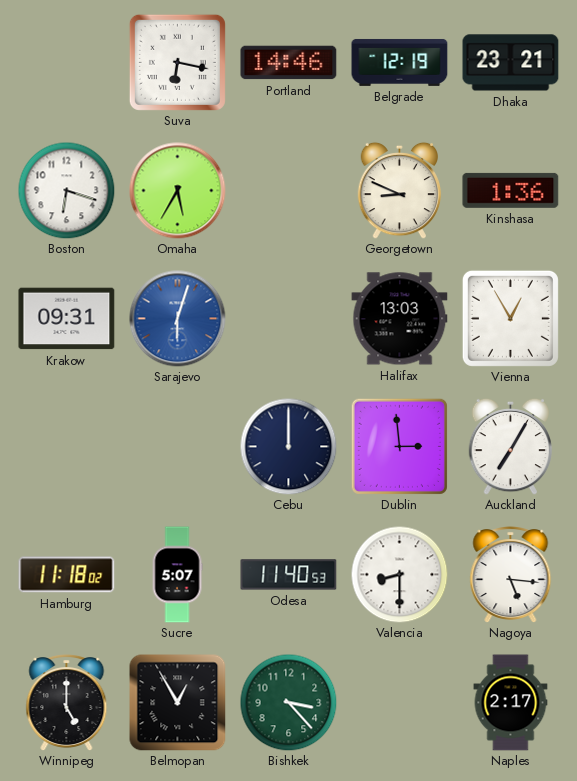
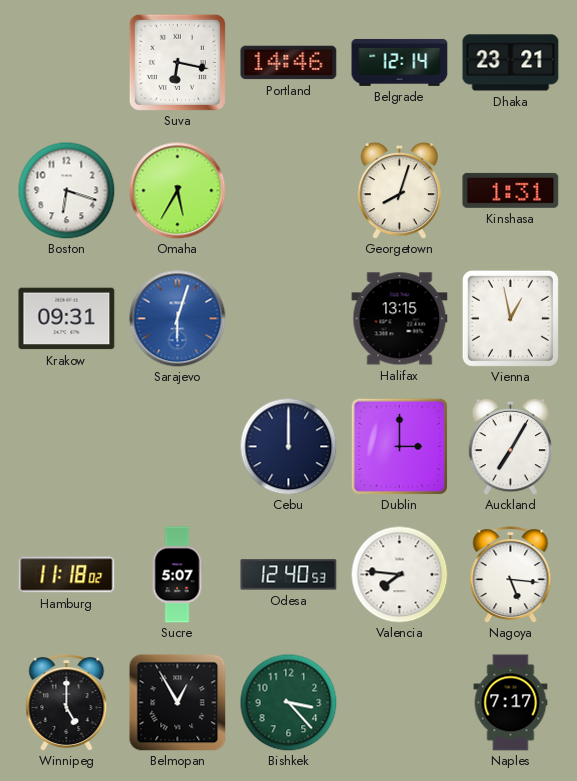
Belgrade: 12:19 -> 12:14
Georgetown: 8:49 -> 8:03
Kinshasa: 1:36 -> 1:31
Halifax: 13:03 -> 13:15
Vienna: 12:55 -> 12:58
Dublin: 2:59 -> 3:00
Odesa: 11:40 -> 12:40
Valencia: 8:30 -> 7:46
Naples: 2:17 -> 7:17
